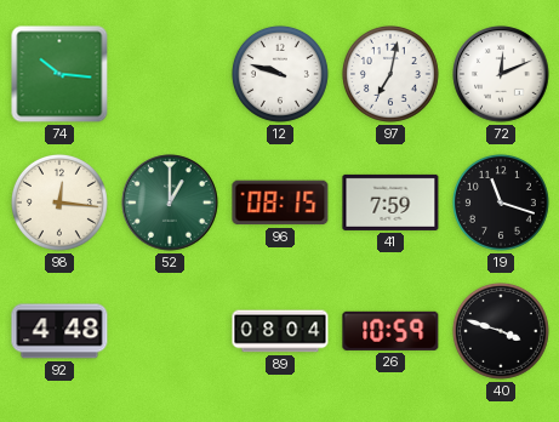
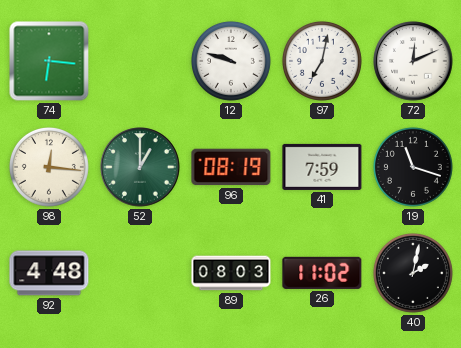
74: 10:16 -> 6:16
96: 08:15 -> 08:19
89: 08:04 -> 08:03
26: 10:59 -> 11:02
40: 3:48 -> 2:02
